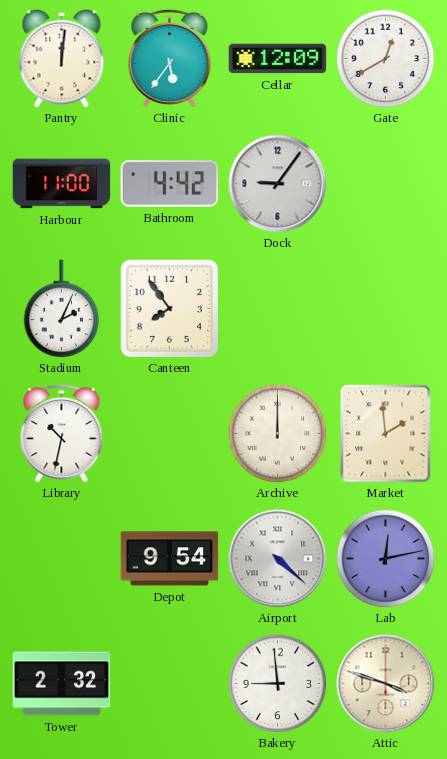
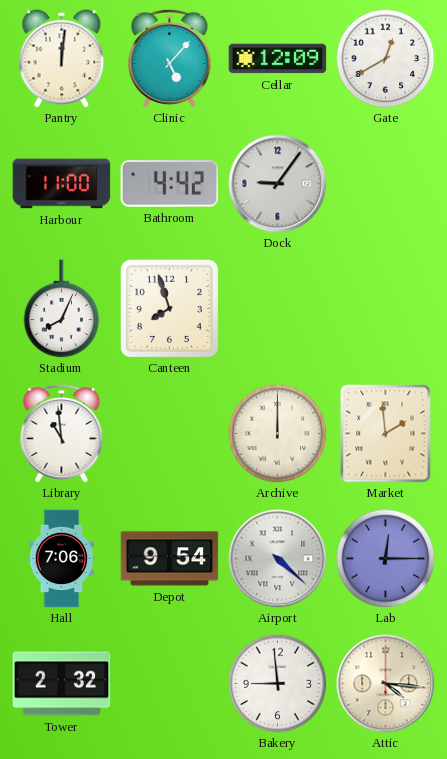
Clinic: 5:36 -> 5:07
Stadium: 2:04 -> 8:04
Canteen: 7:54 -> 7:57
Library: 10:32 -> 10:59
Hall: none -> 7:06
Lab: 12:13 -> 12:15
Attic: 3:48 -> 4:16
